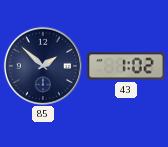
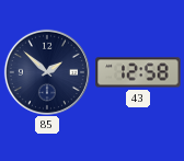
43: 1:02 -> 12:58
